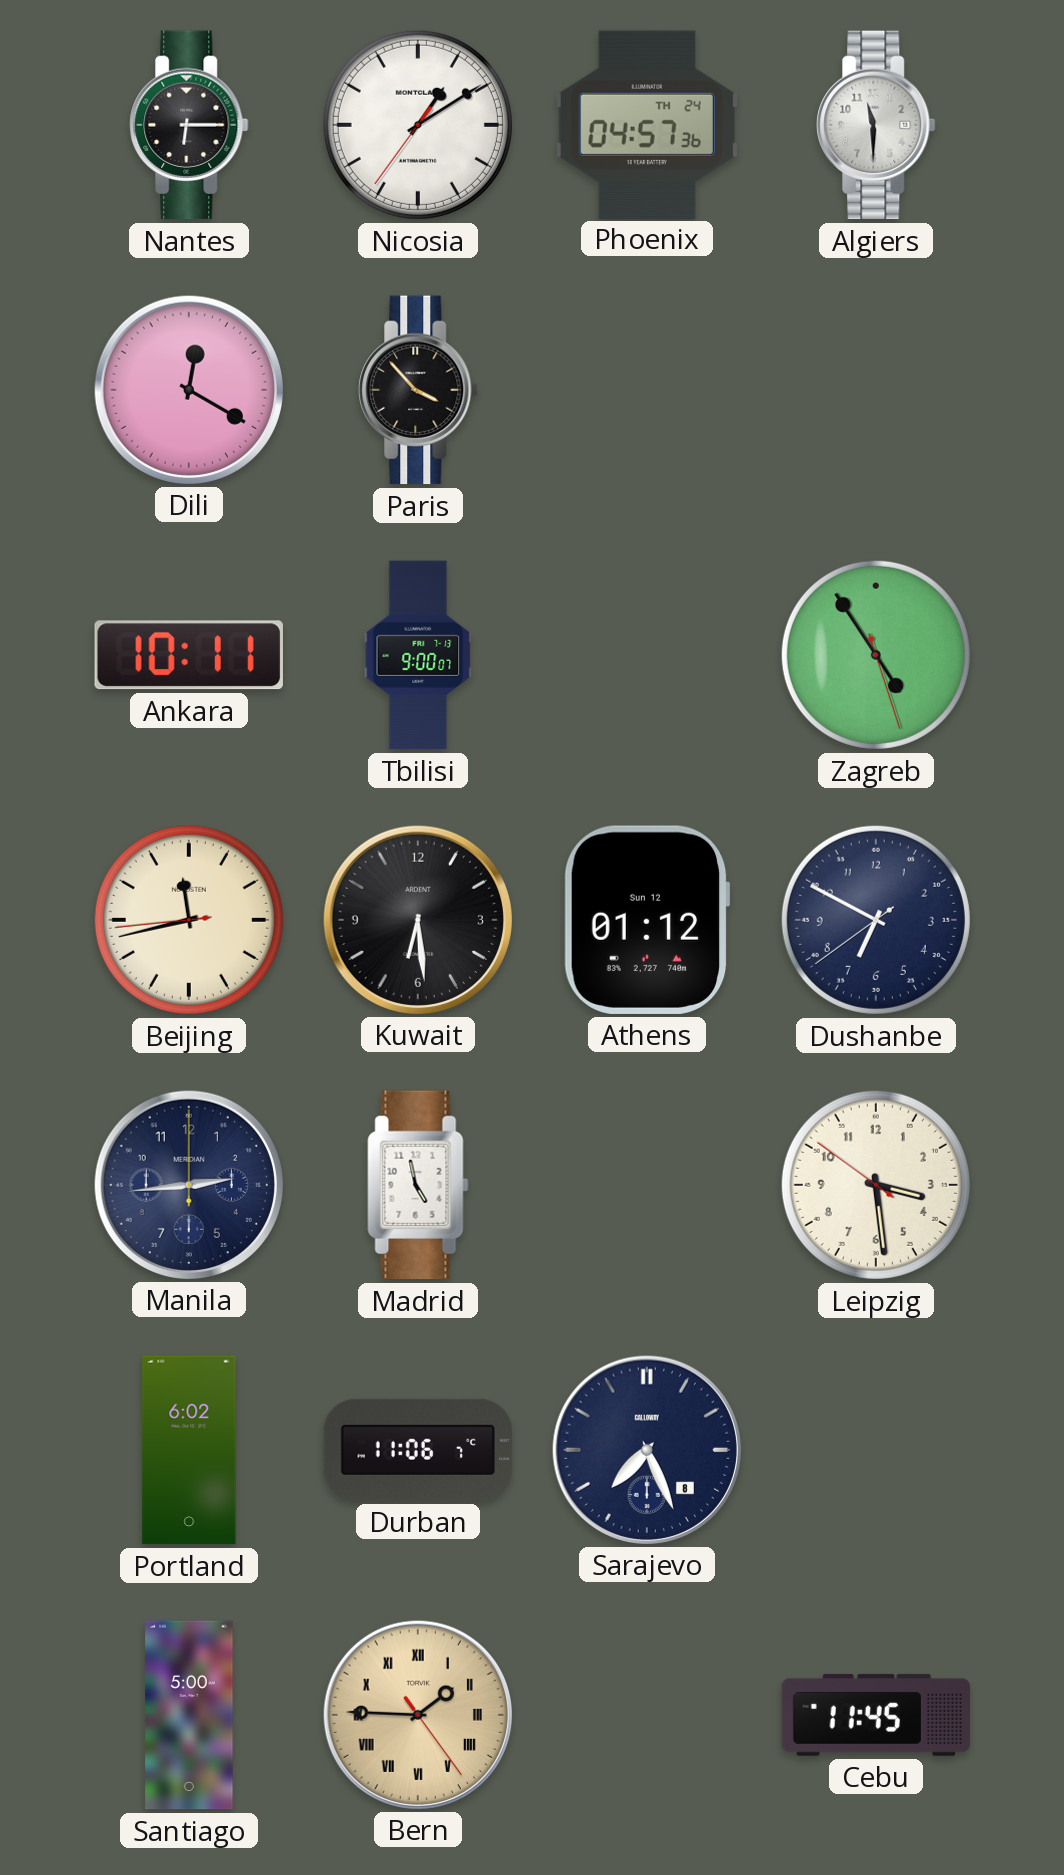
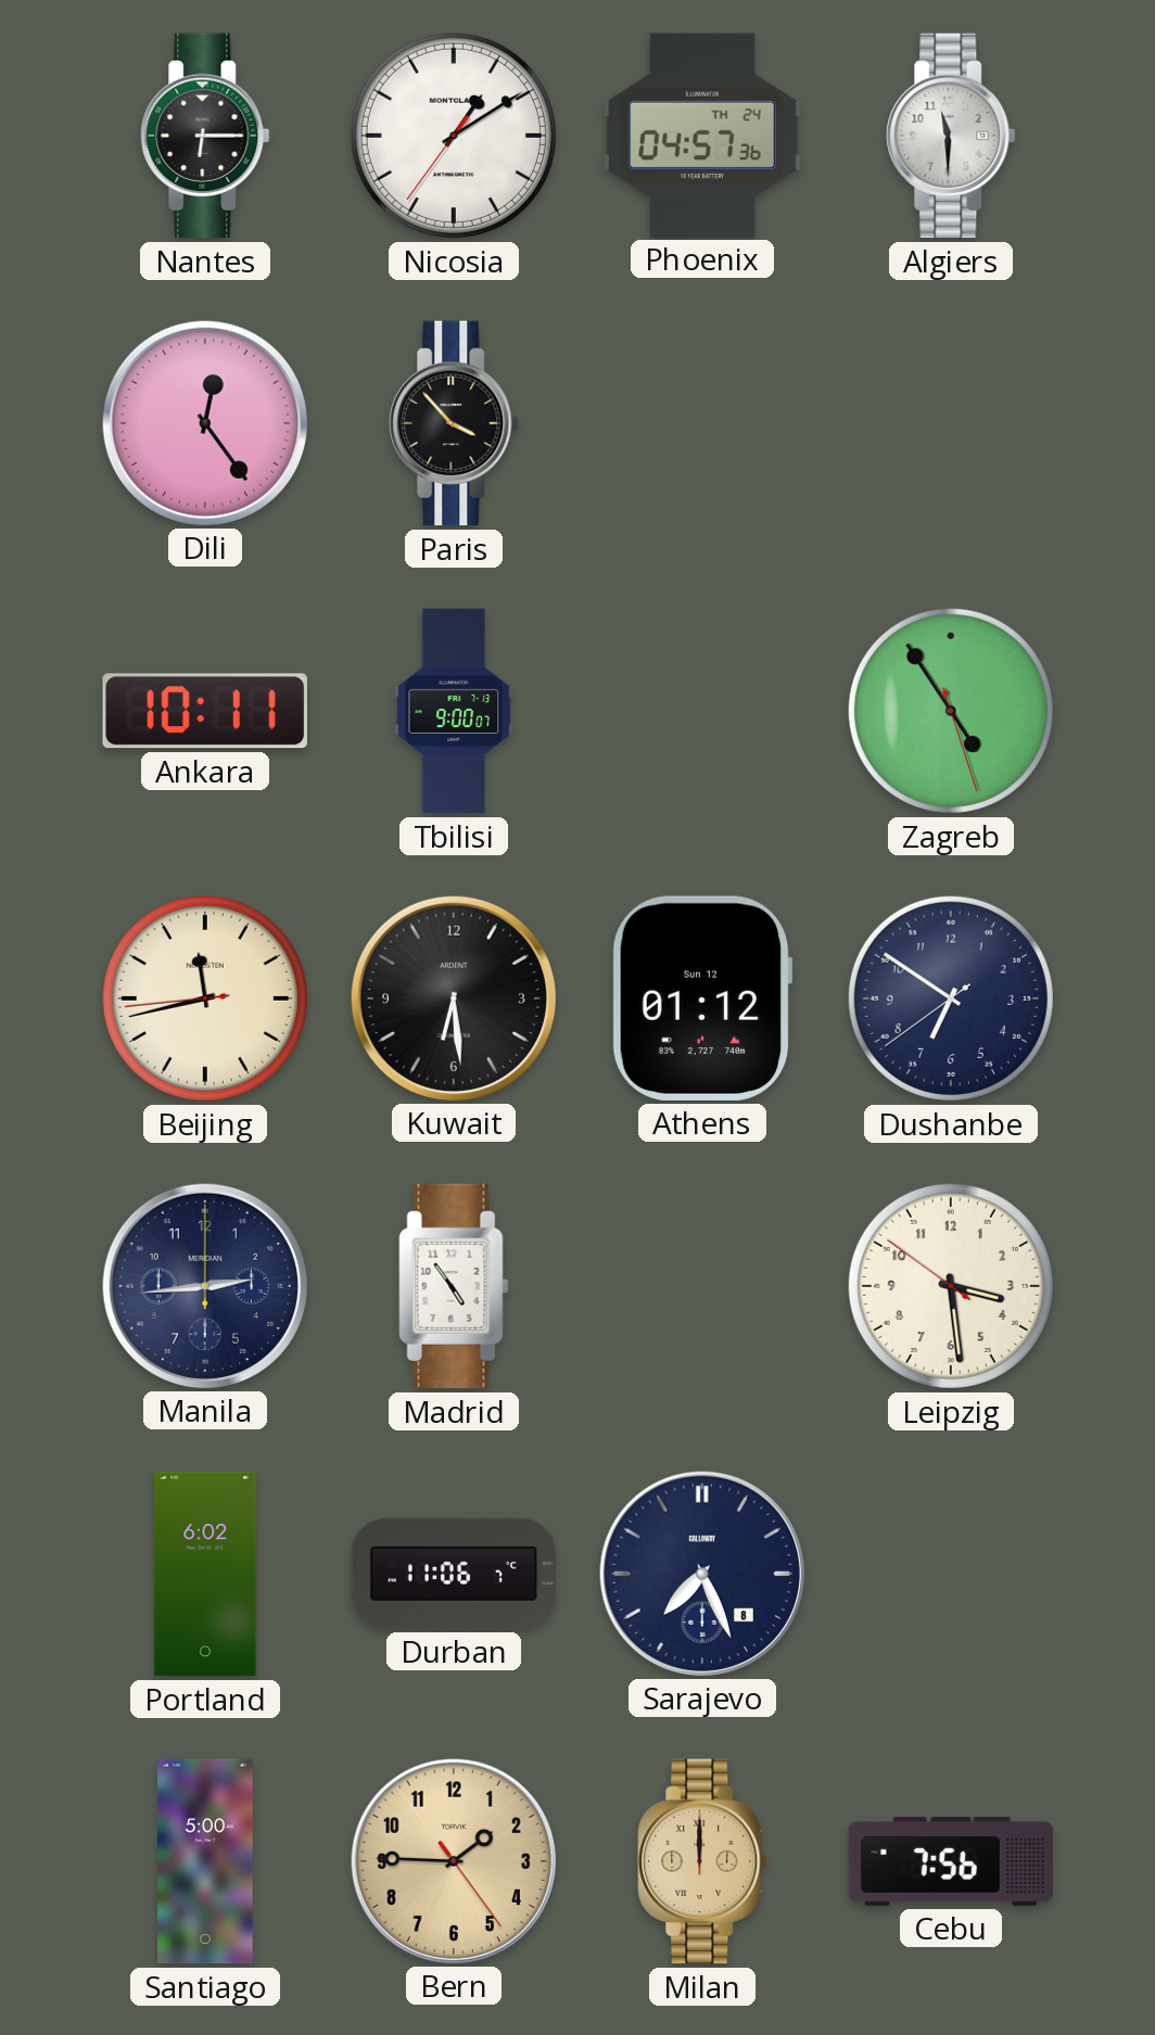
Dili: 12:20 -> 12:24
Dushanbe: 6:49 -> 6:50
Madrid: 4:58 -> 4:54
Bern numerals: Roman -> Arabic
Milan: none -> 12:00
Cebu: 11:45 -> 7:56
